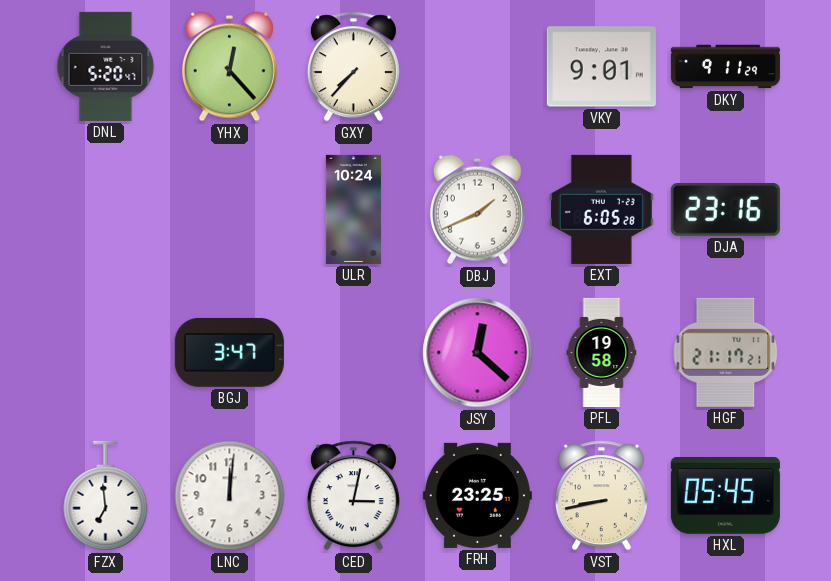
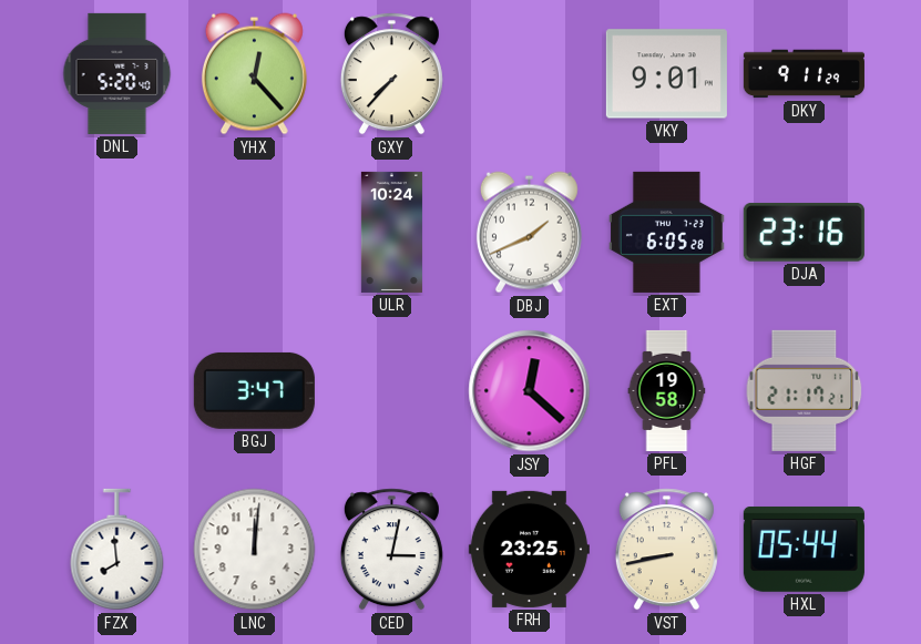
DNL: 5:20:47 -> 5:20:40
FZX: 6:59 -> 7:59
HXL: 05:45 -> 05:44
